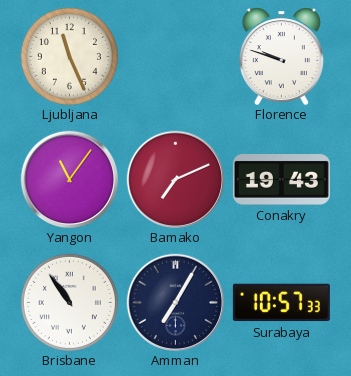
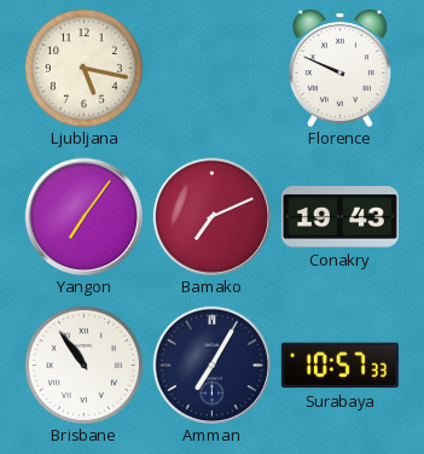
Ljubljana: 11:26 -> 5:17
Florence: 9:48 -> 9:49
Yangon: 11:06 -> 7:06
